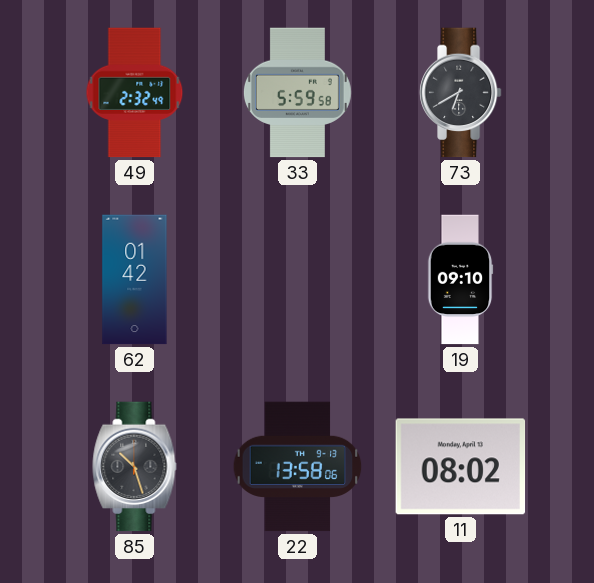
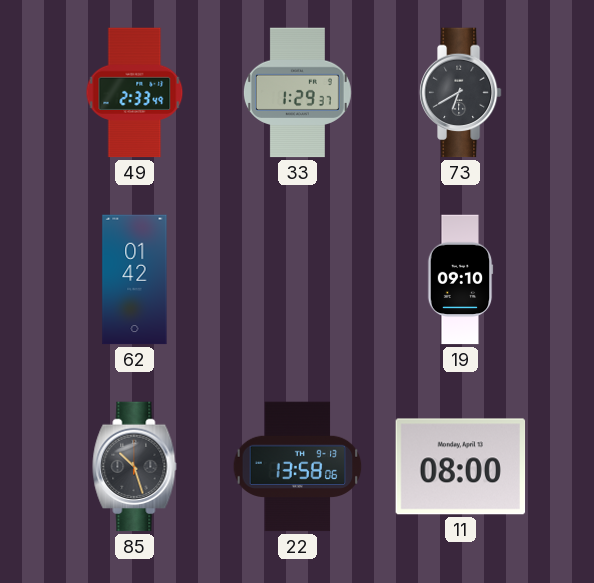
49: 2:32 -> 2:33
33: 5:59 -> 1:29
11: 08:02 -> 08:00
